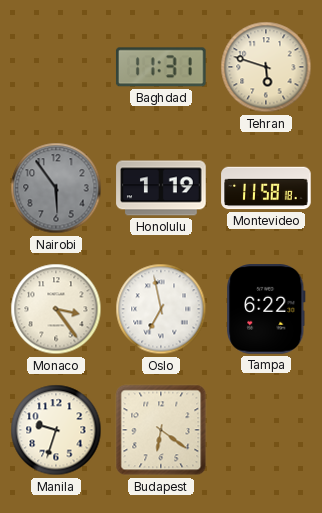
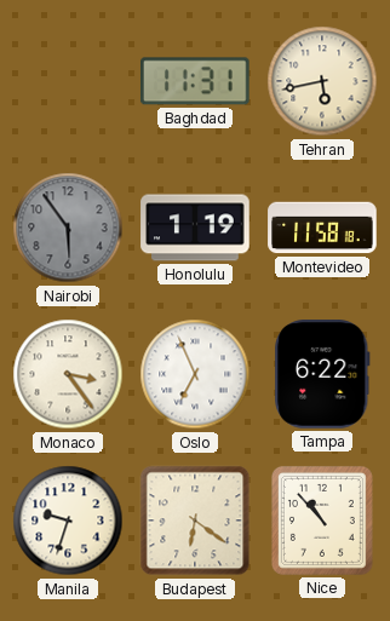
Tehran: 5:48 -> 5:43
Oslo: 6:58 -> 6:56
Nice: none -> 10:53
